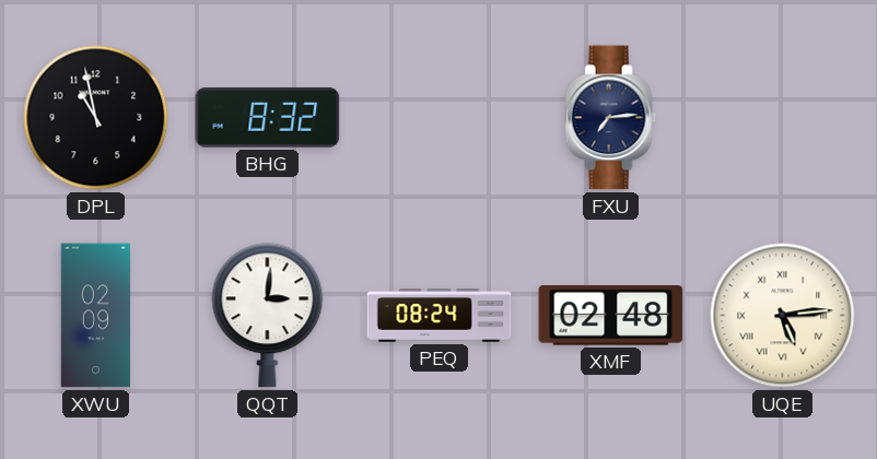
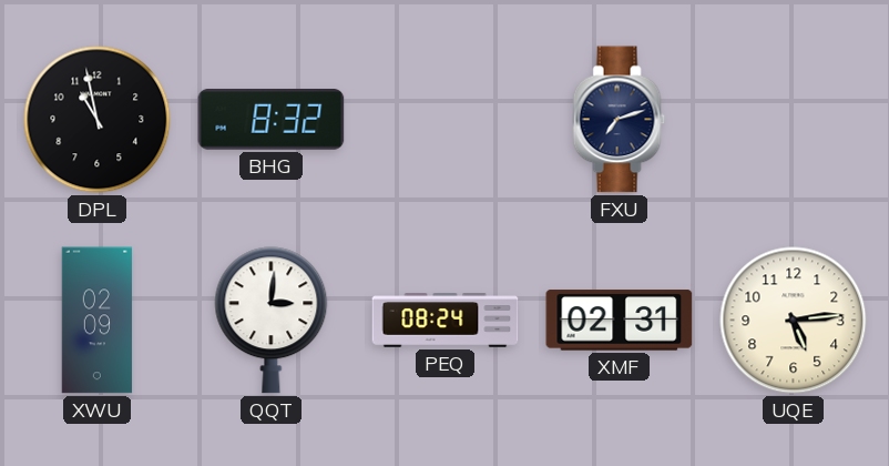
FXU: 7:14 -> 7:12
XMF: 02:48 -> 02:31
UQE numerals: Roman -> Arabic
